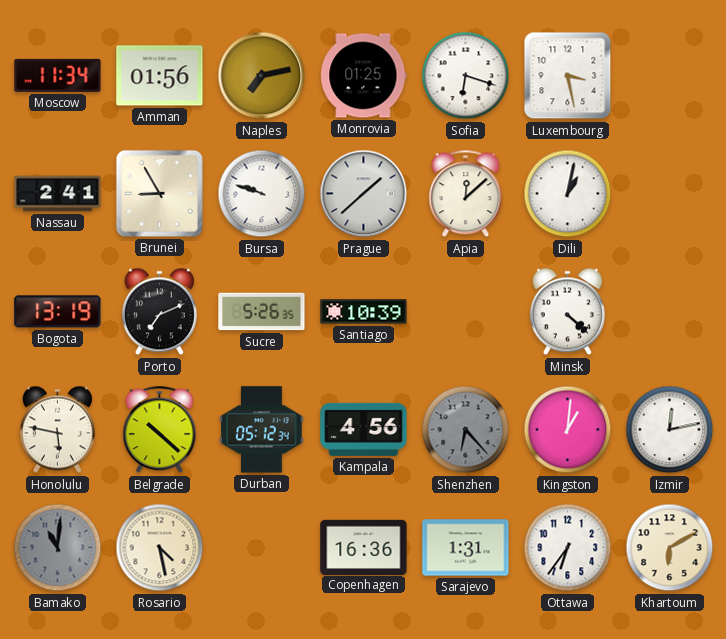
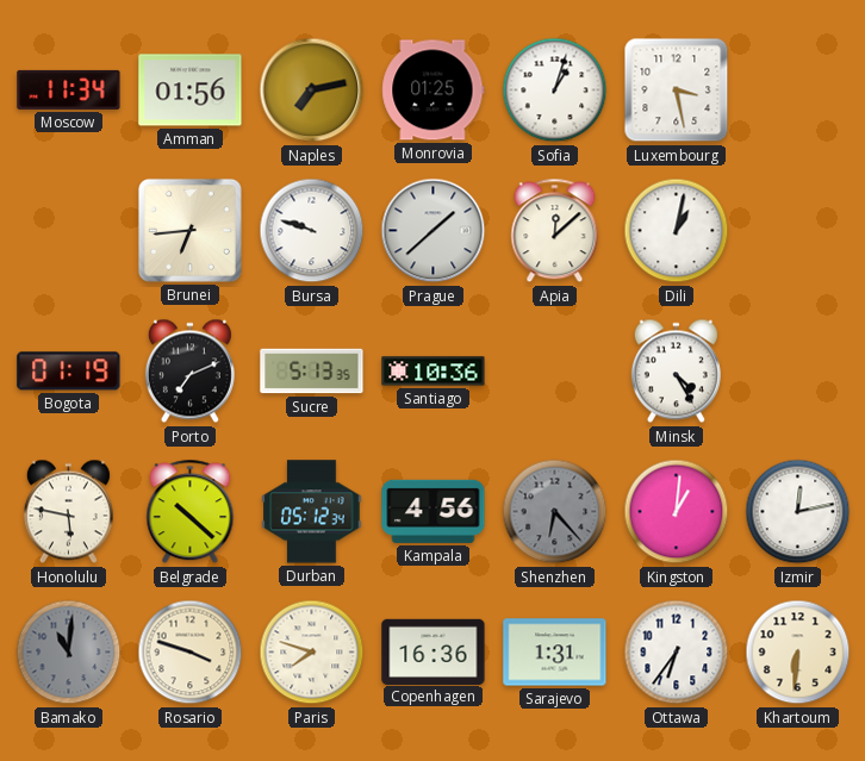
Sofia: 6:18 -> 1:03
Nassau: 2:41 -> none
Brunei: 8:55 -> 6:44
Bogota: 13:19 -> 01:19
Sucre: 5:26 -> 5:13
Santiago: 10:39 -> 10:36
Minsk: 4:22 -> 4:25
Rosario: 4:28 -> 3:48
Paris: none -> 7:48
Khartoum: 6:10 -> 6:31
